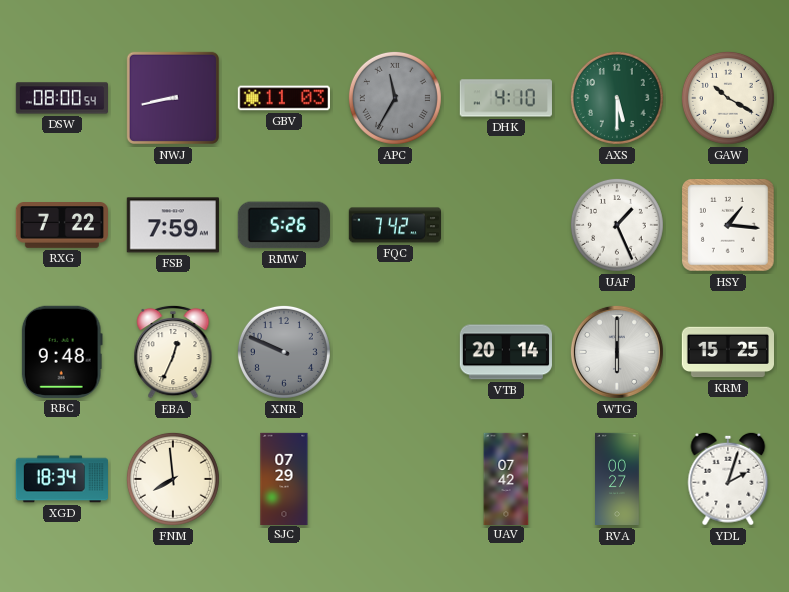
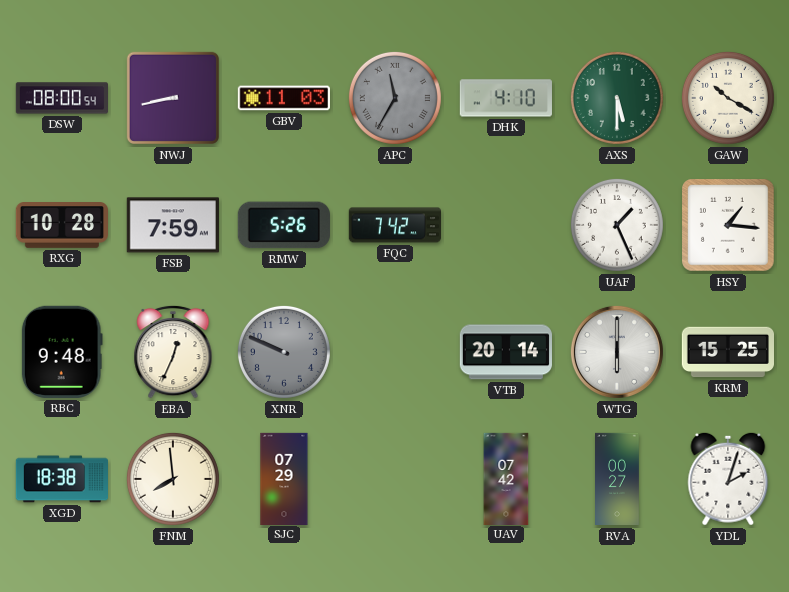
RXG: 7:22 -> 10:28
XGD: 18:34 -> 18:38
